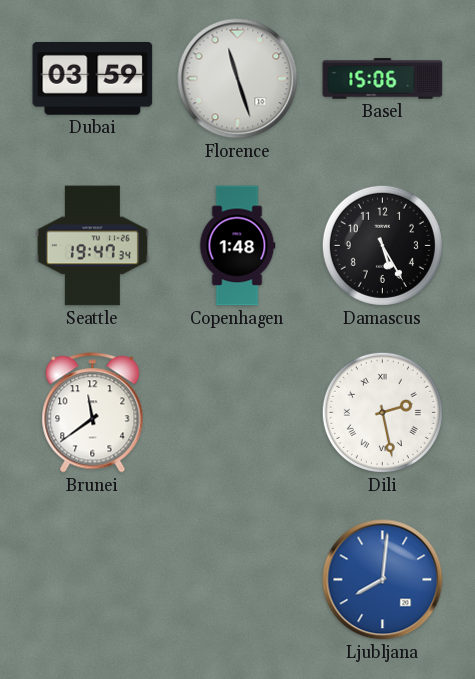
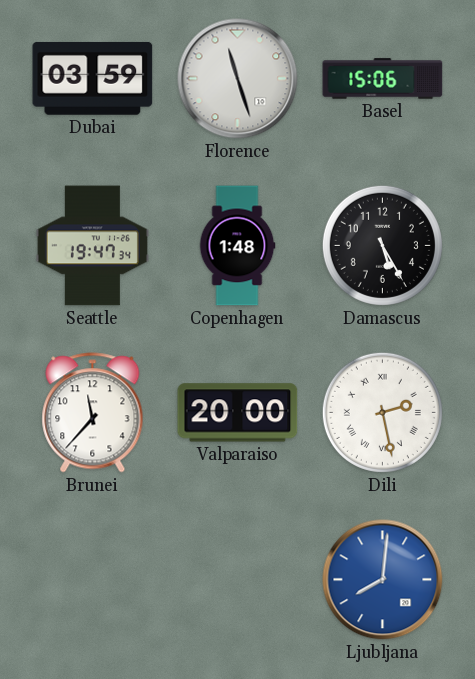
Brunei: 11:39 -> 11:37
Valparaiso: none -> 20:00
